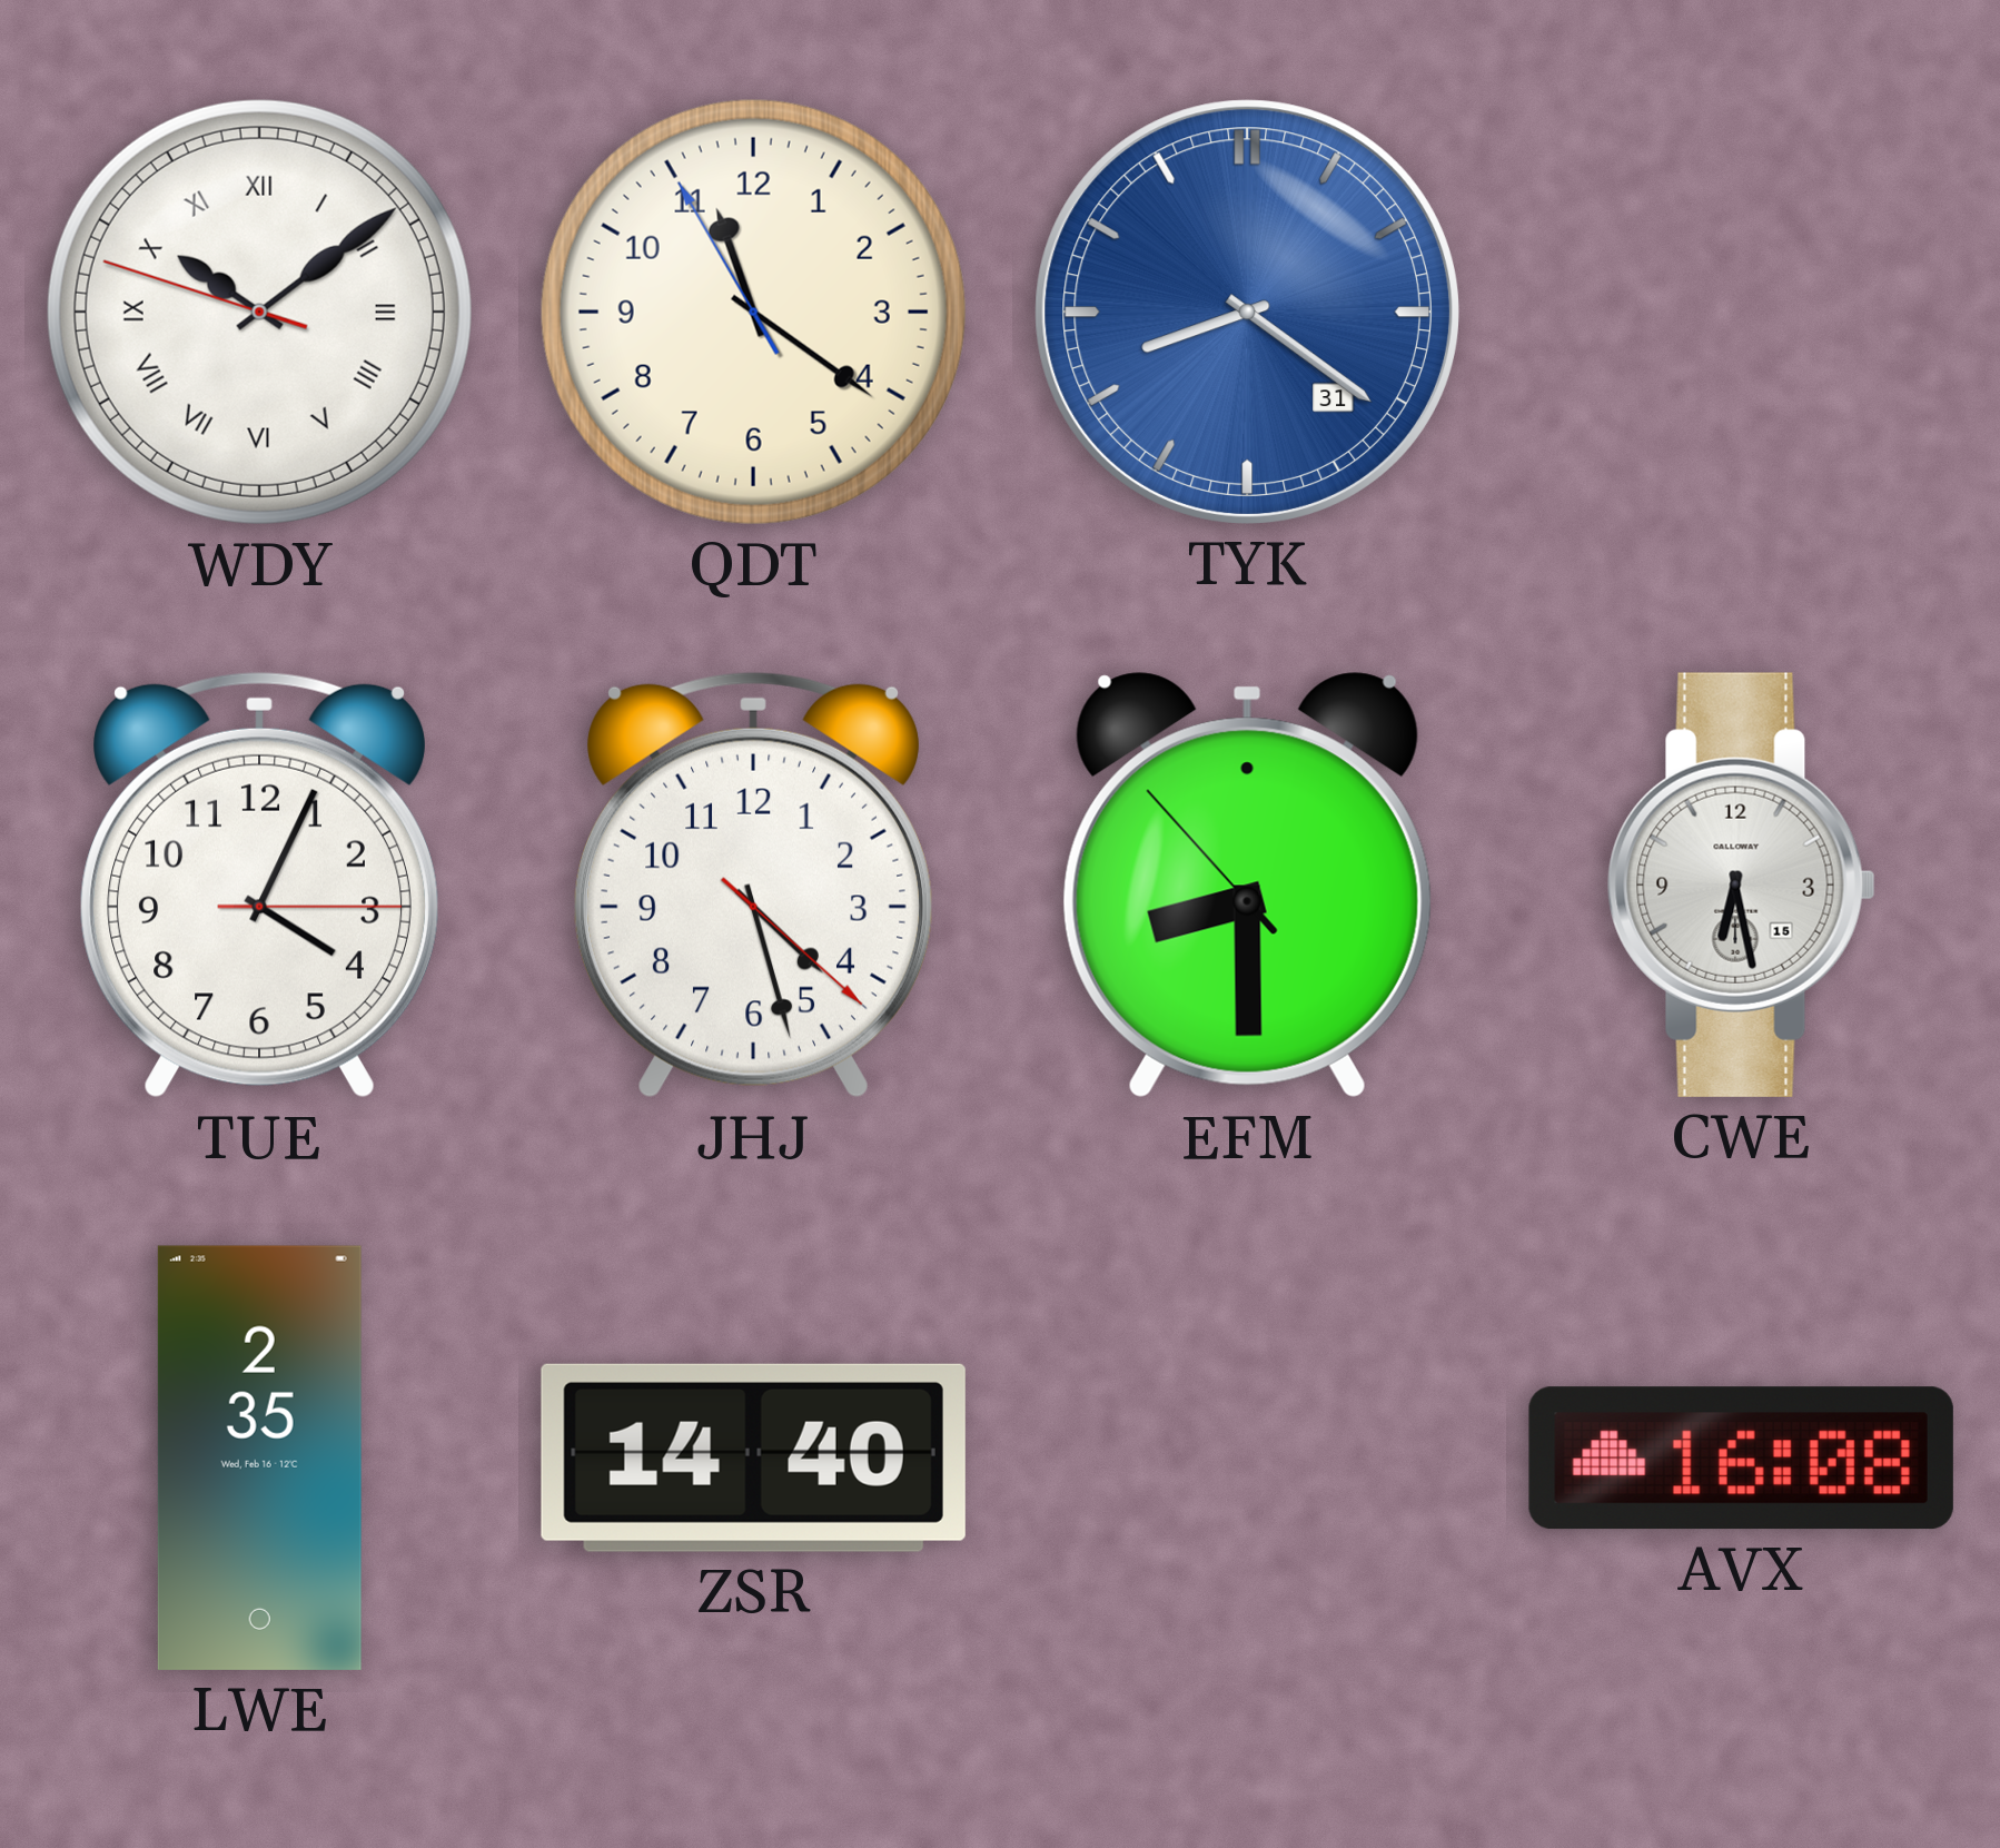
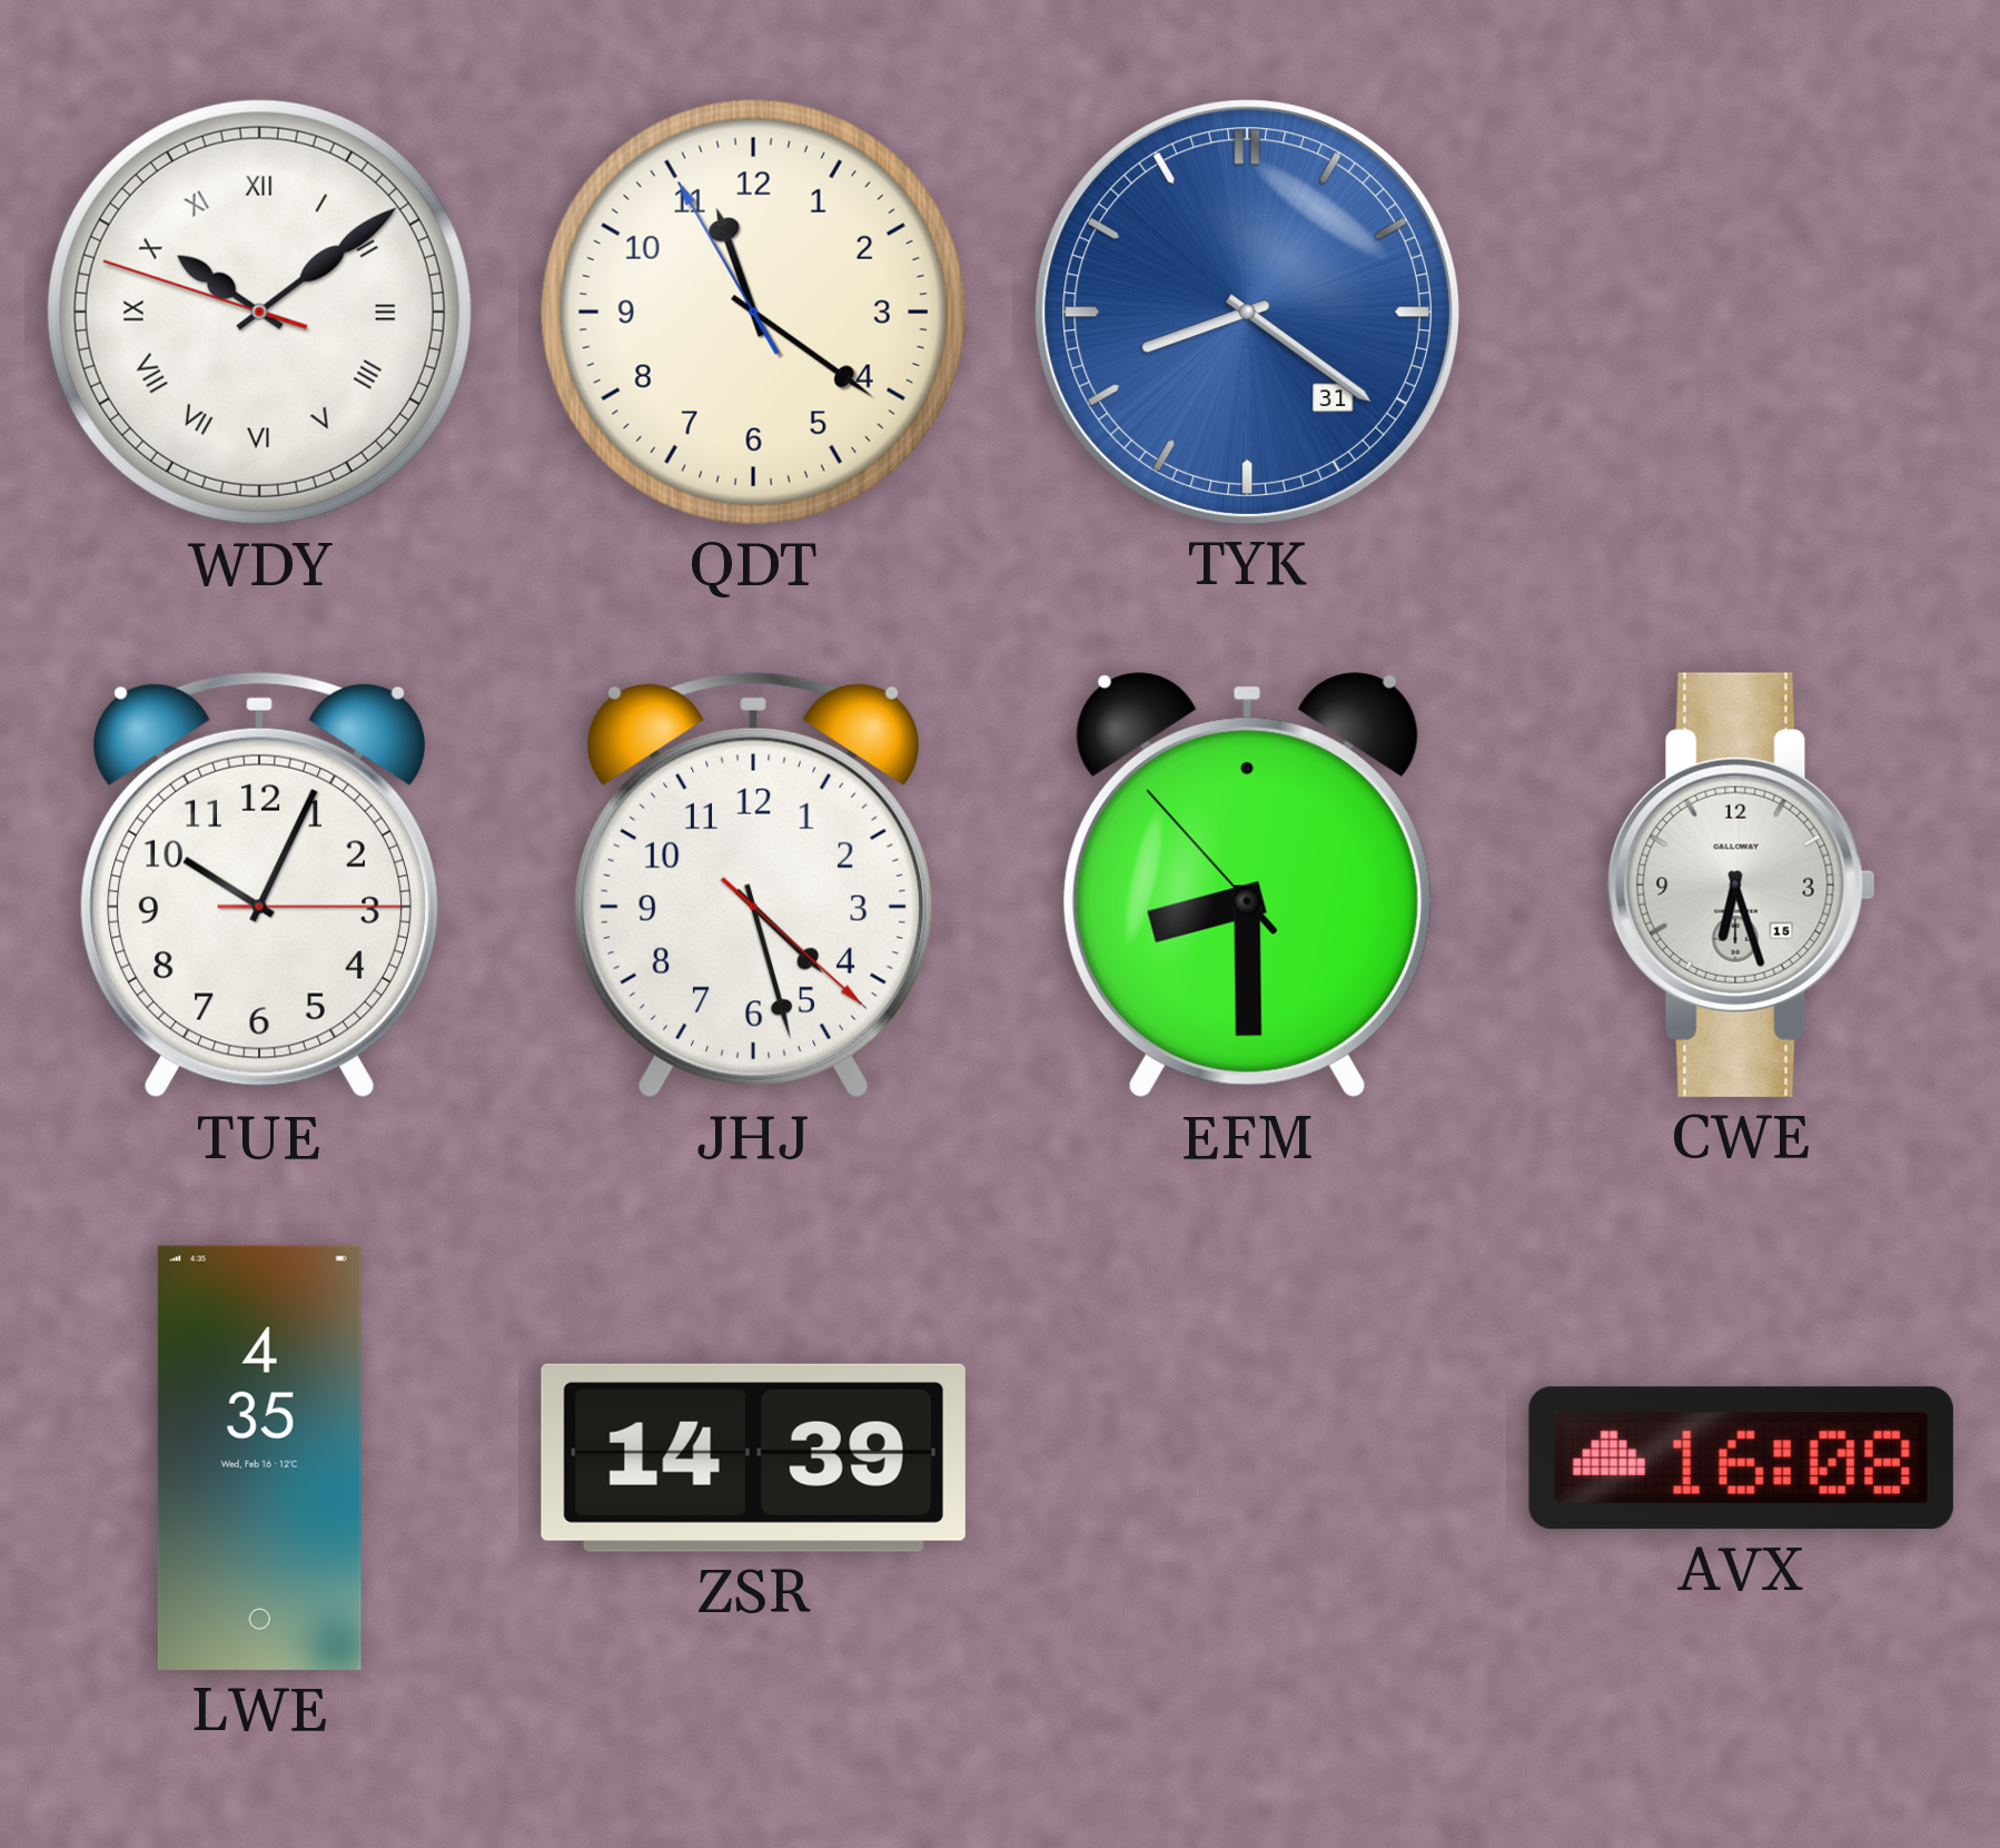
TUE: 4:04 -> 10:04
CWE: 6:28 -> 6:27
LWE: 2:35 -> 4:35
ZSR: 14:40 -> 14:39
